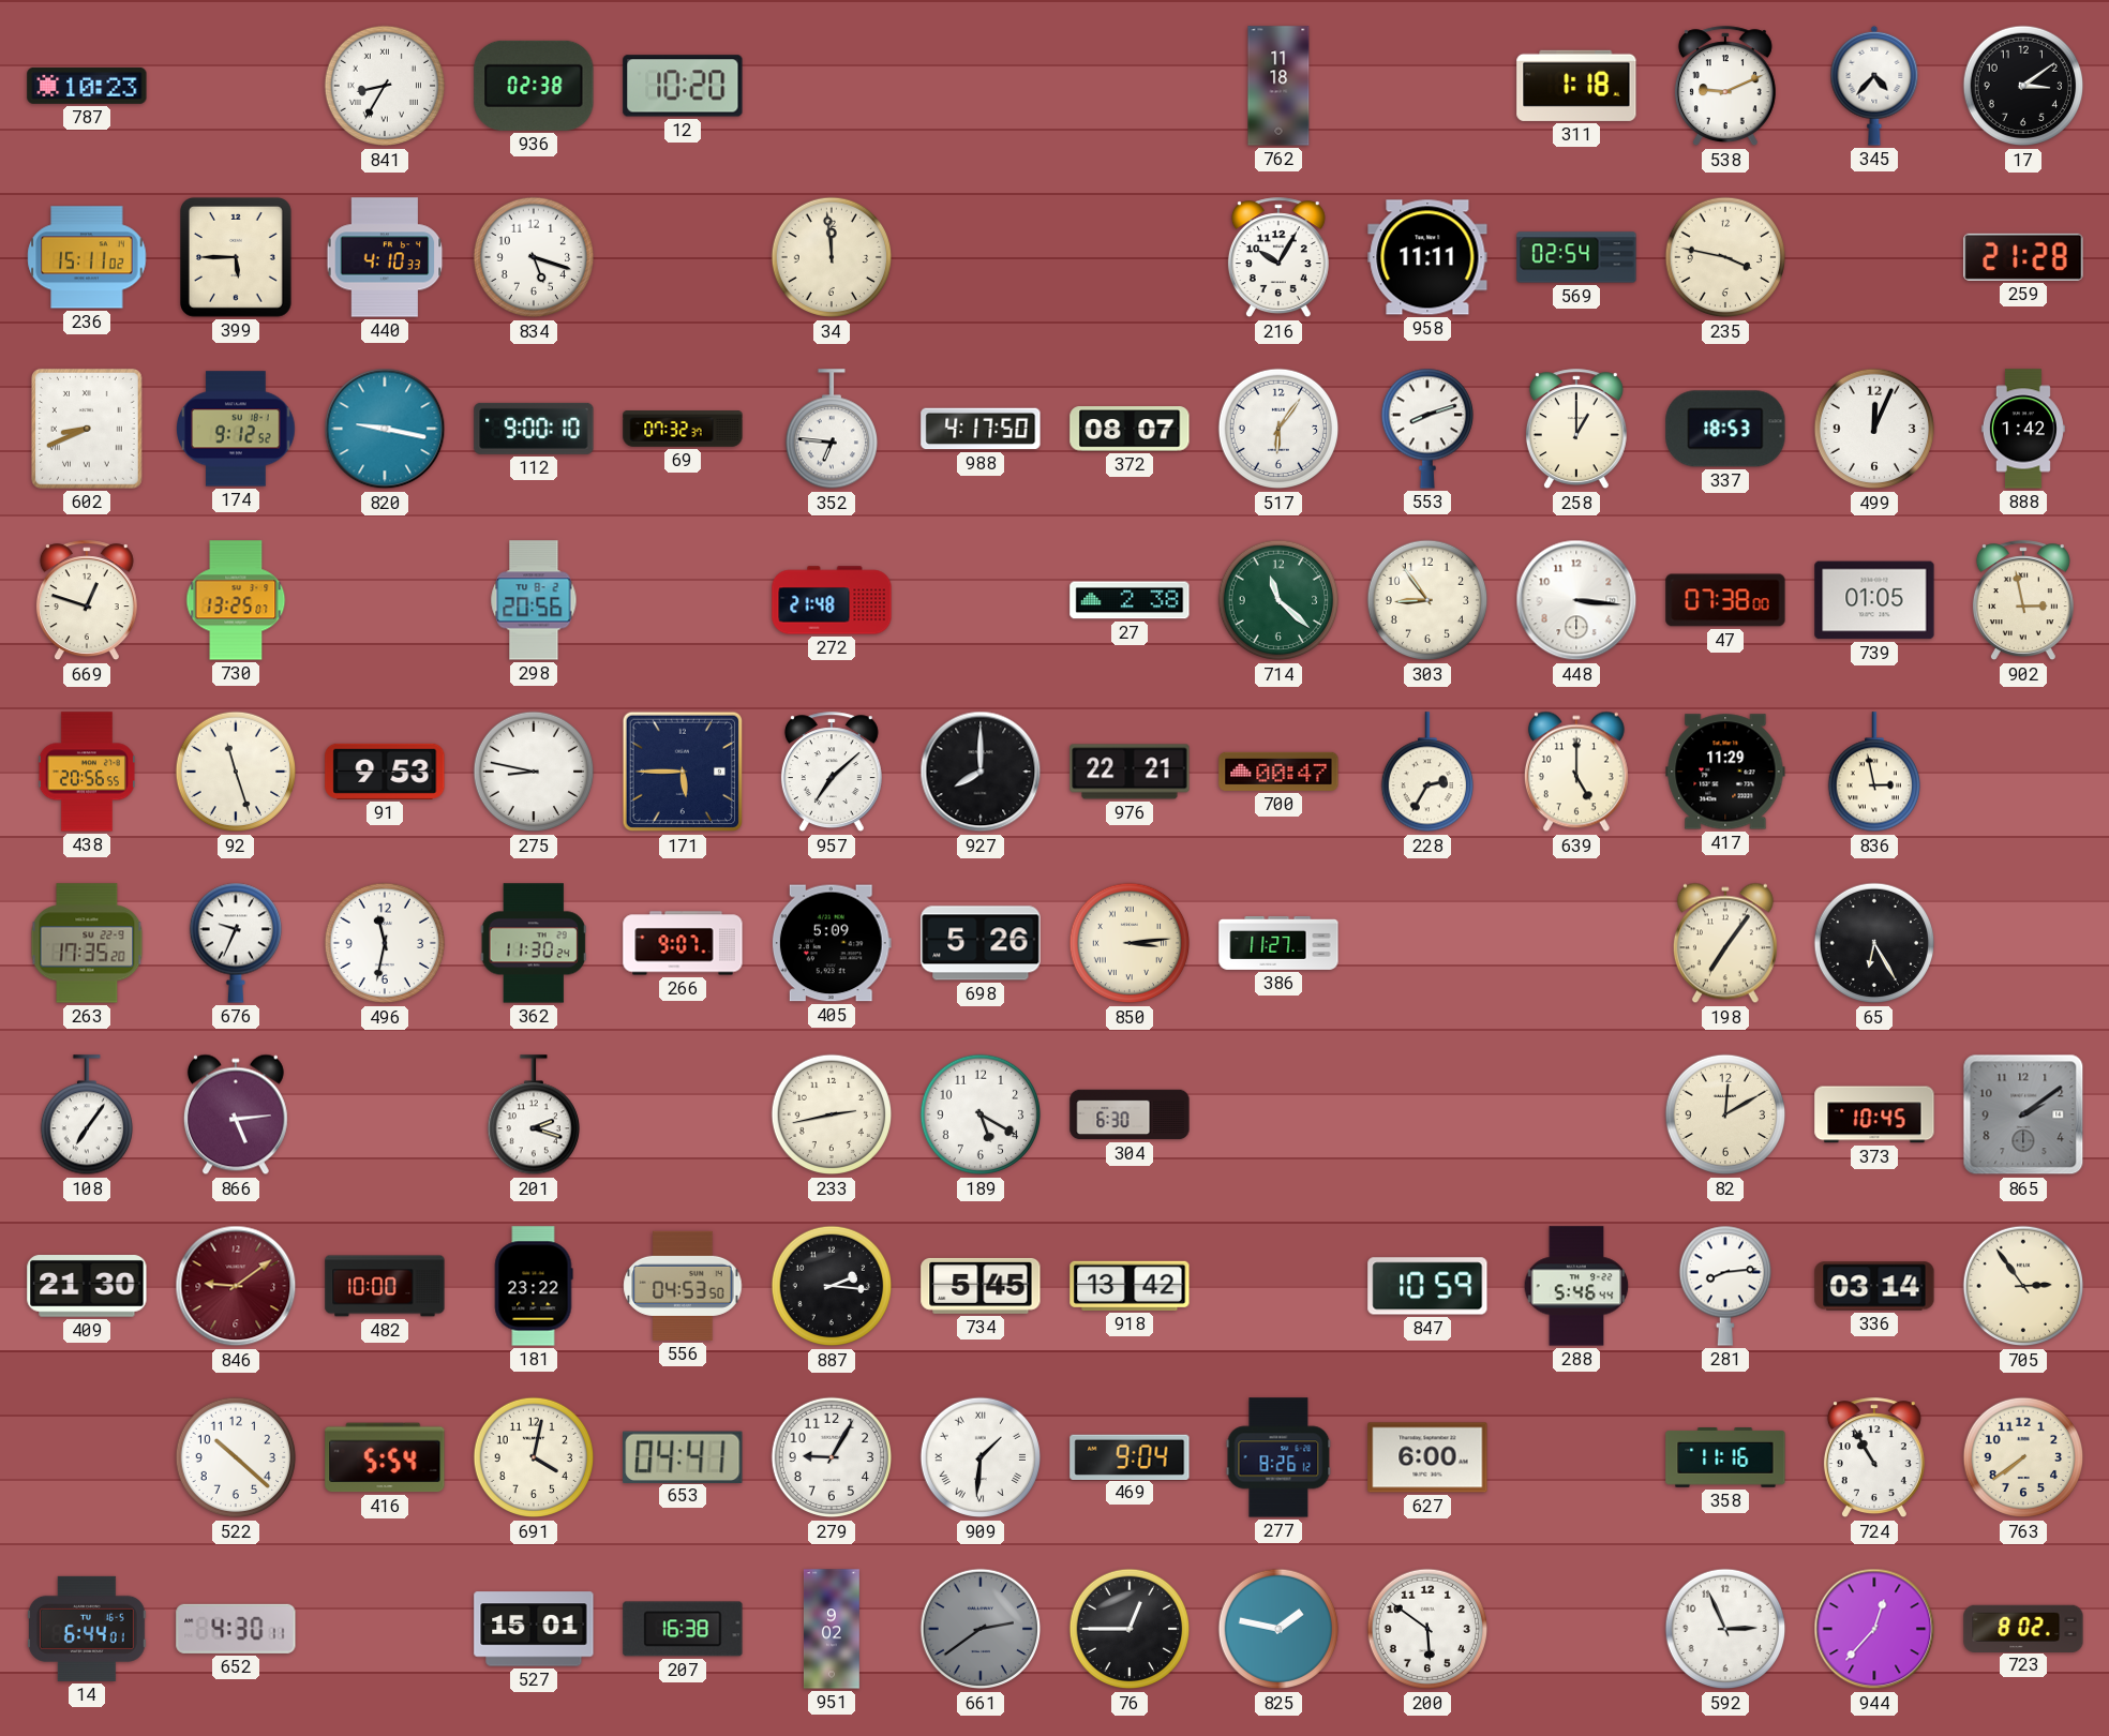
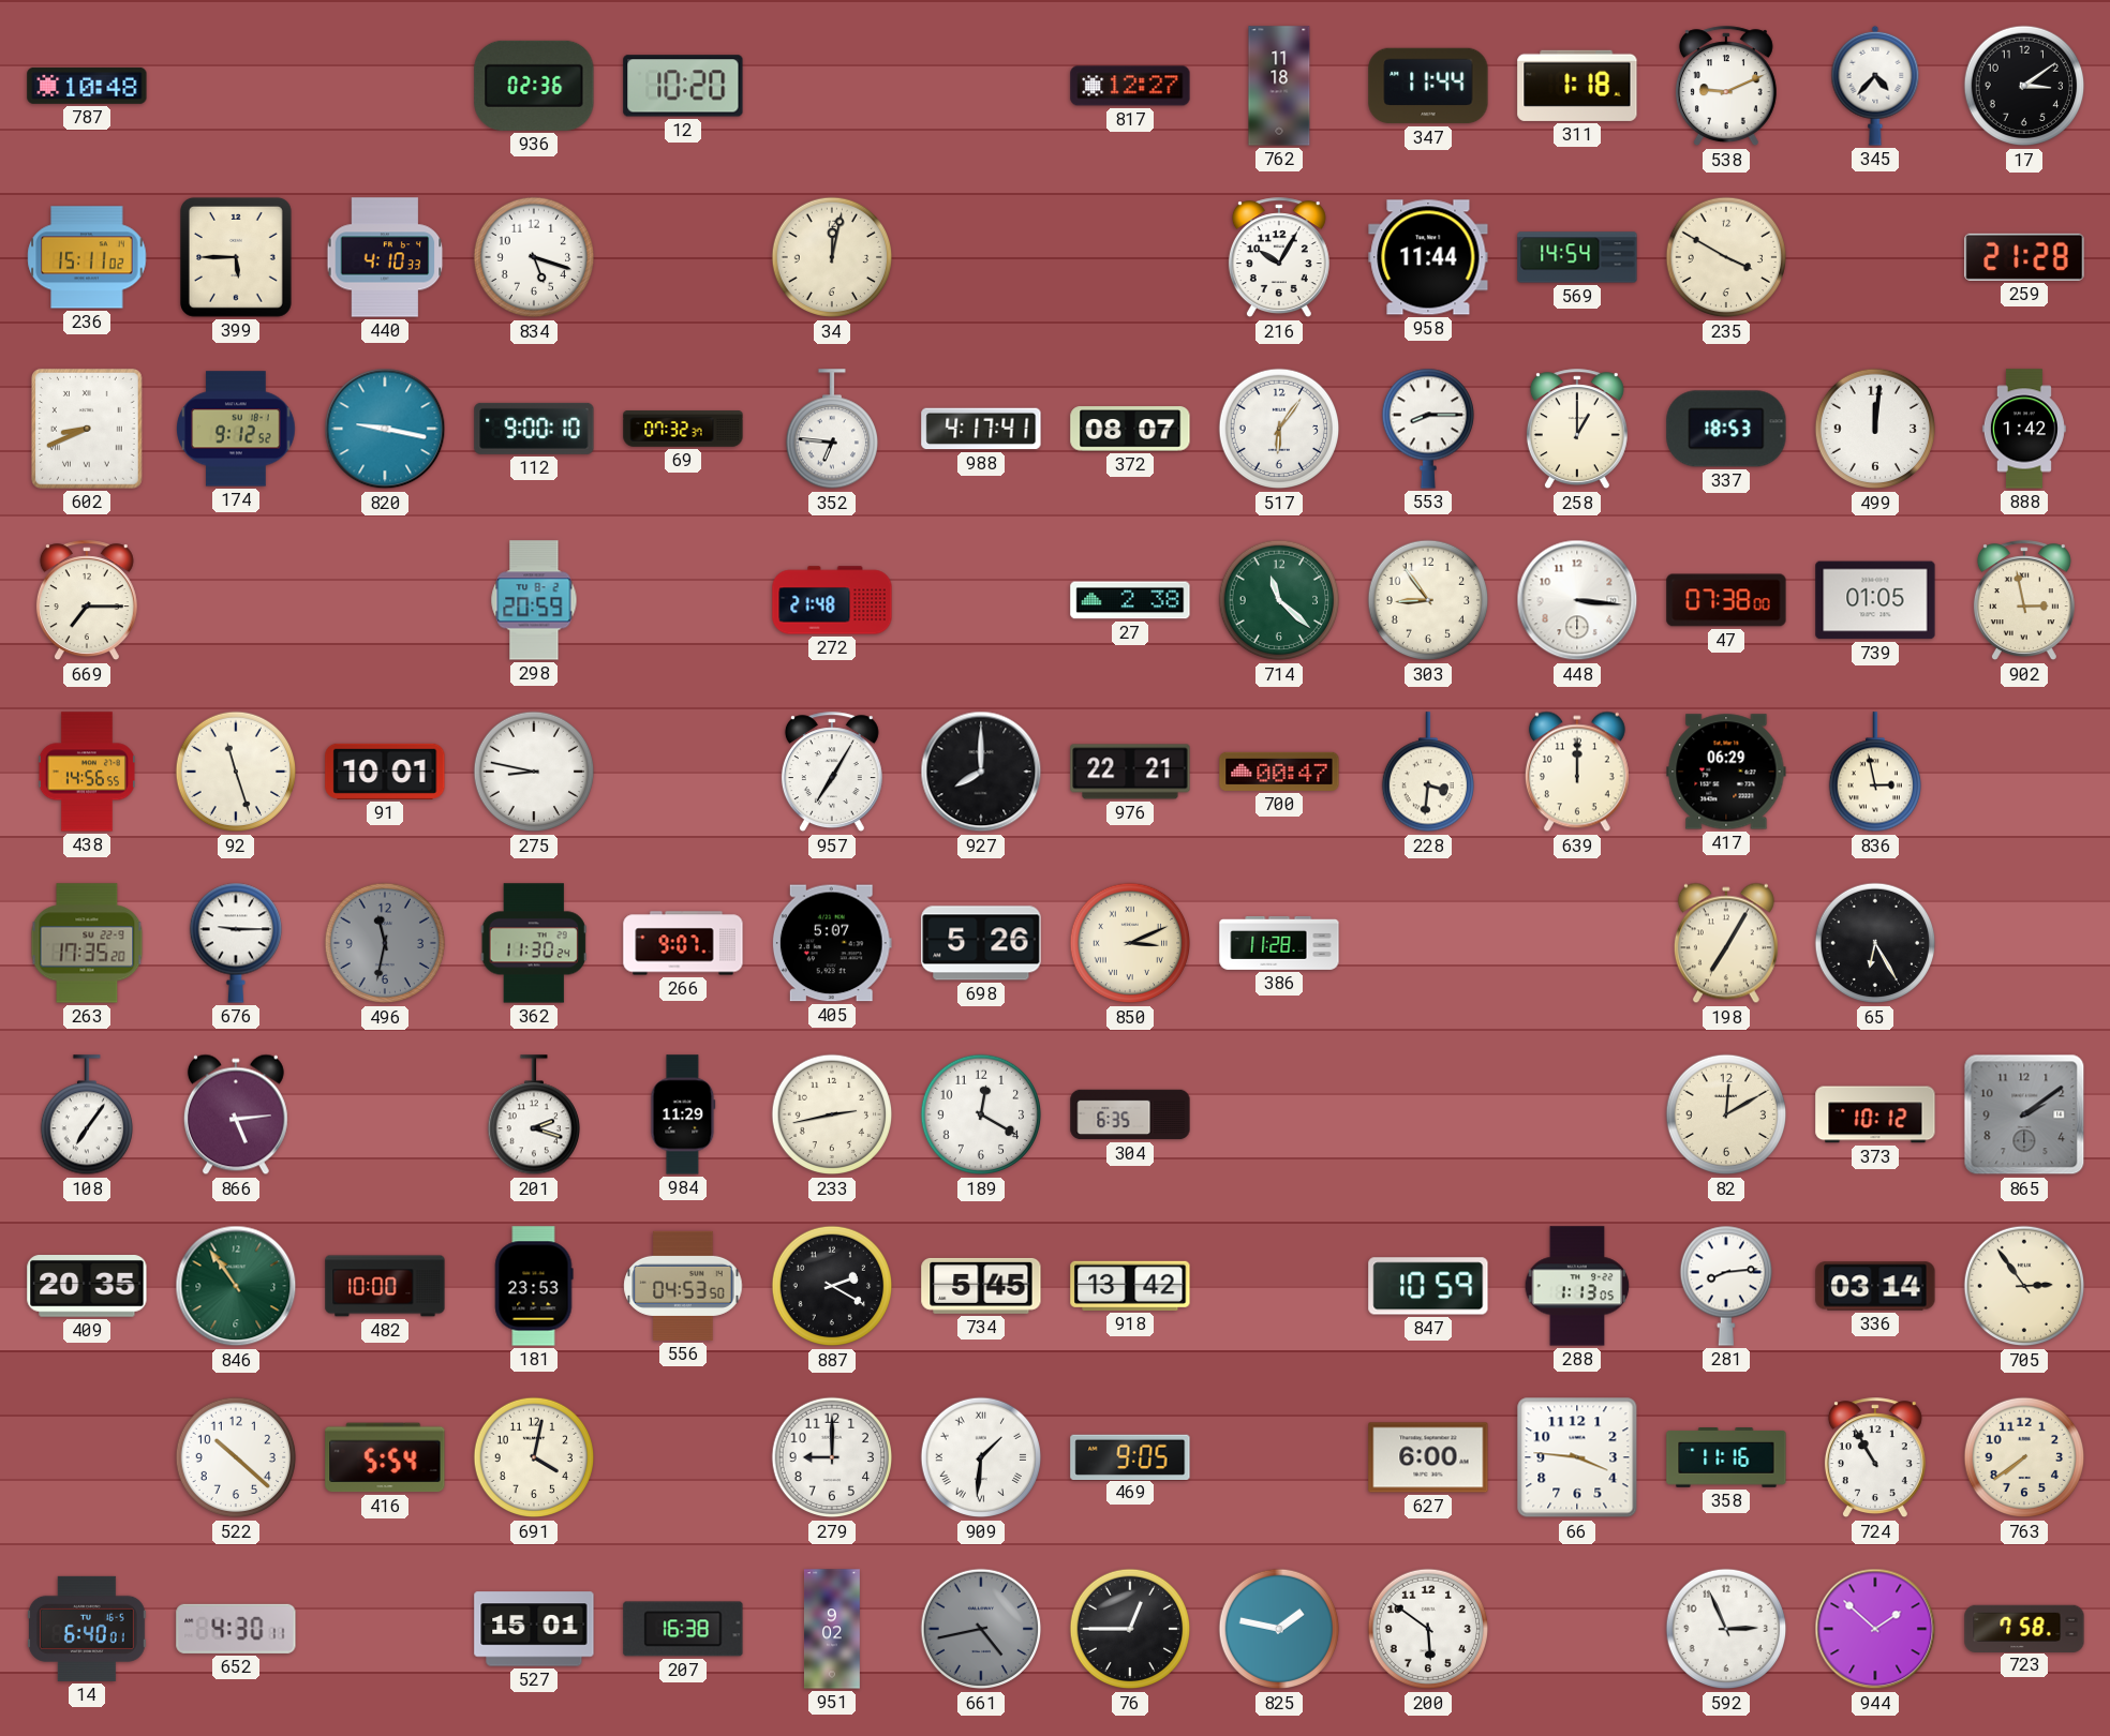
787: 10:23 -> 10:48
841: 8:35 -> none
936: 02:38 -> 02:36
817: none -> 12:27
347: none -> 11:44
34: 11:59 -> 12:02
958: 11:11 -> 11:44
569: 02:54 -> 14:54
235: 3:47 -> 3:50
988: 4:17:50 -> 4:17:41
553: 8:12 -> 8:15
499: 12:04 -> 12:01
669: 12:48 -> 7:15
730: 13:25 -> none
298: 20:56 -> 20:59
438: 20:56 -> 14:56
91: 9:53 -> 10:01
171: 5:45 -> none
957: 7:08 -> 7:05
228: 2:35 -> 3:31
639: 5:00 -> 12:00
417: 11:29 -> 06:29
676: 9:34 -> 9:15
496 dial: white -> grey
405: 5:09 -> 5:07
850: 3:14 -> 3:11
386: 11:27 -> 11:28
198: 7:06 -> 7:05
984: none -> 11:29
189: 5:20 -> 12:20
304: 6:30 -> 6:35
373: 10:45 -> 10:12
409: 21:30 -> 20:35
846: 9:09 -> 10:54
846 dial: burgundy -> green
181: 23:22 -> 23:53
887: 2:16 -> 2:20
288: 5:46 -> 1:13
653: 04:41 -> none
279: 9:05 -> 9:00
469: 9:04 -> 9:05
277: 8:26 -> none
66: none -> 3:46
14: 6:44 -> 6:40
661: 2:39 -> 4:43
944: 12:37 -> 1:52
723: 8:02 -> 7:58
